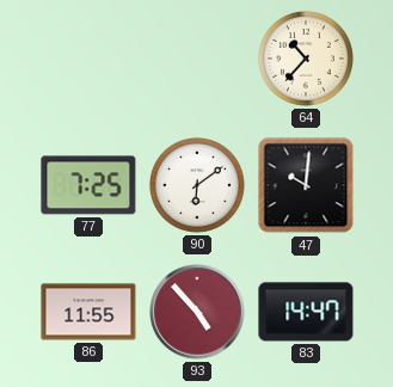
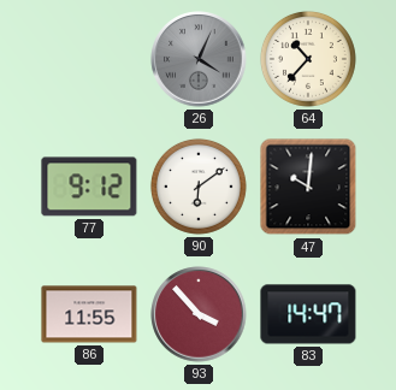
26: none -> 4:04
77: 7:25 -> 9:12
93: 4:53 -> 3:53
